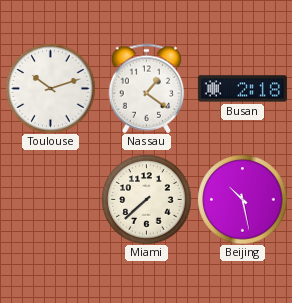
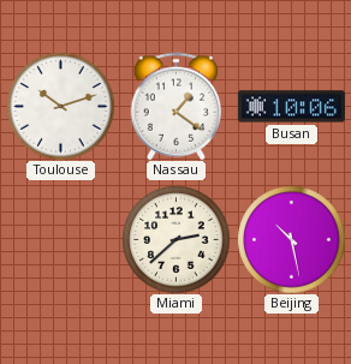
Busan: 2:18 -> 10:06
Miami: 7:38 -> 2:38
